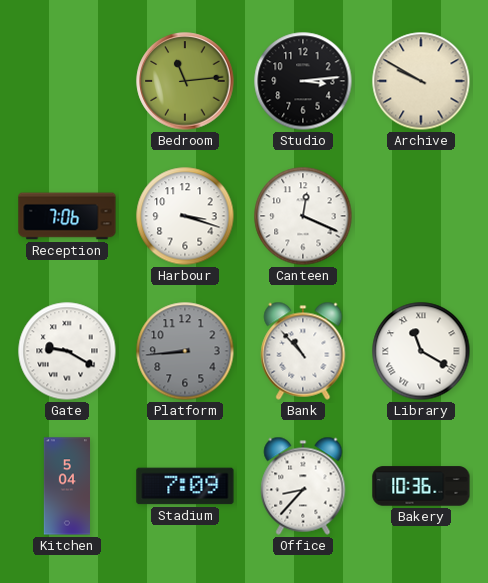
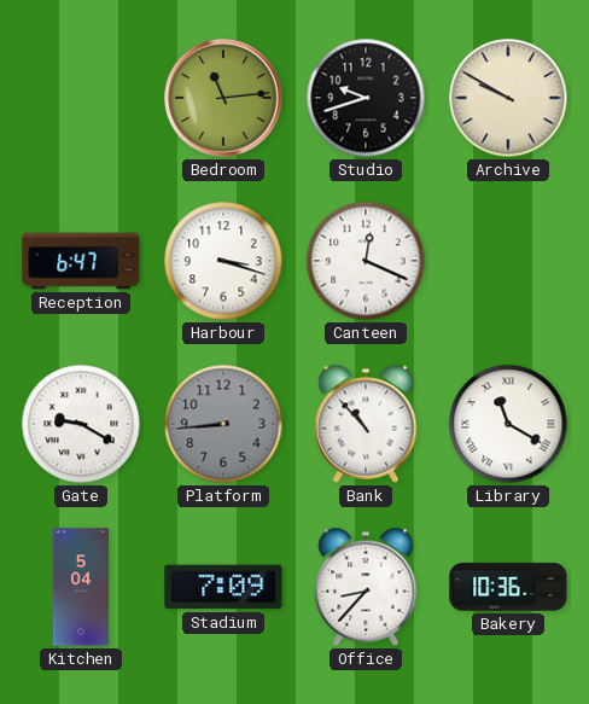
Studio: 3:14 -> 9:42
Reception: 7:06 -> 6:47
